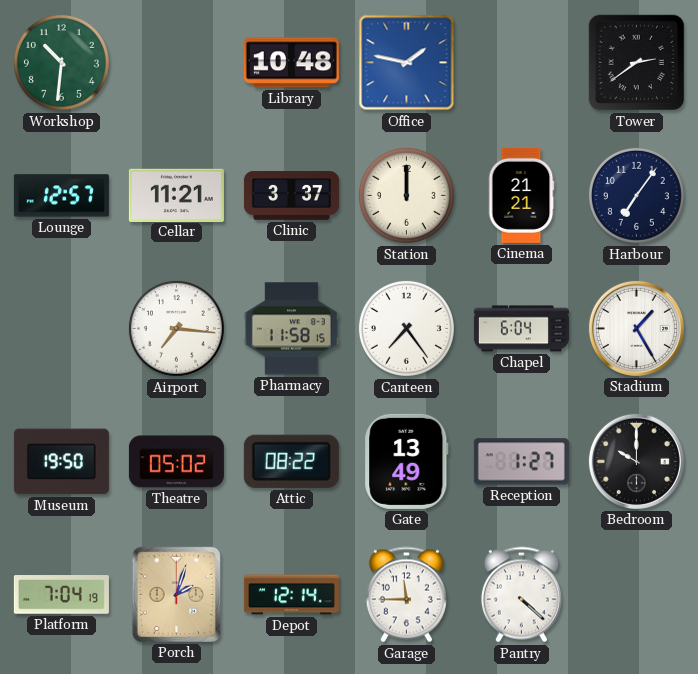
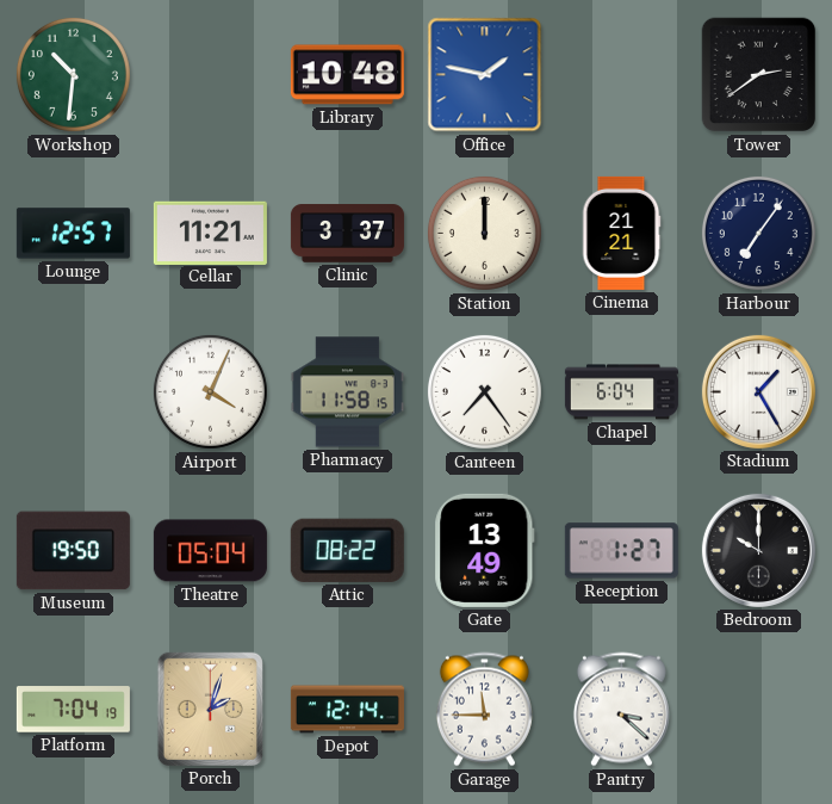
Airport: 7:16 -> 4:04
Theatre: 05:02 -> 05:04
Pantry: 4:22 -> 3:22
